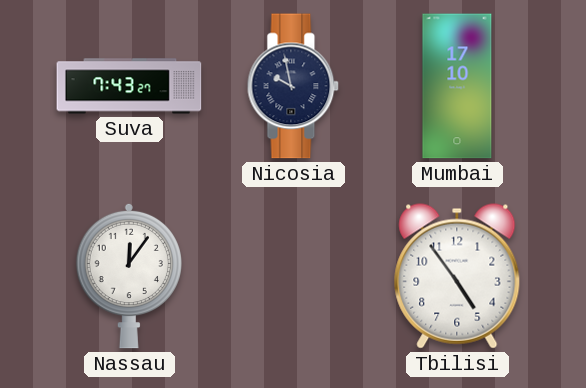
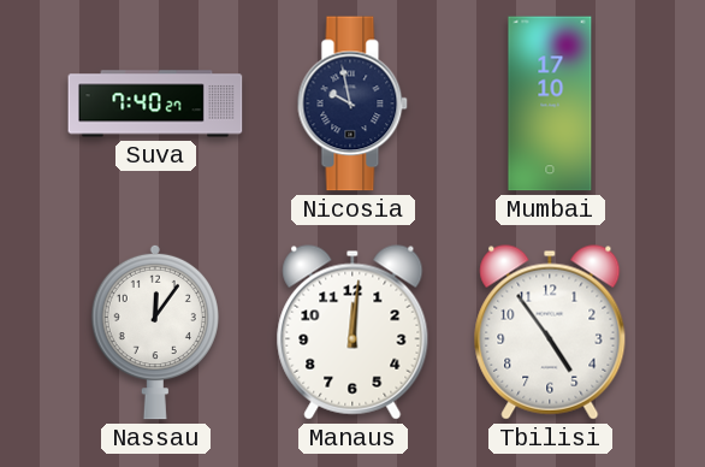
Suva: 7:43 -> 7:40
Manaus: none -> 12:01
